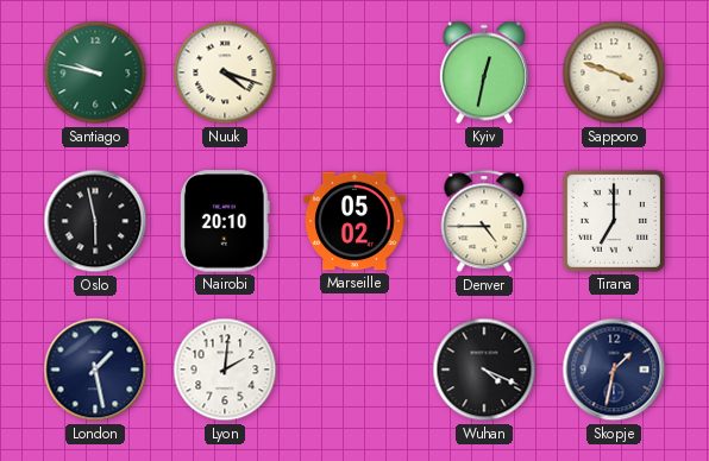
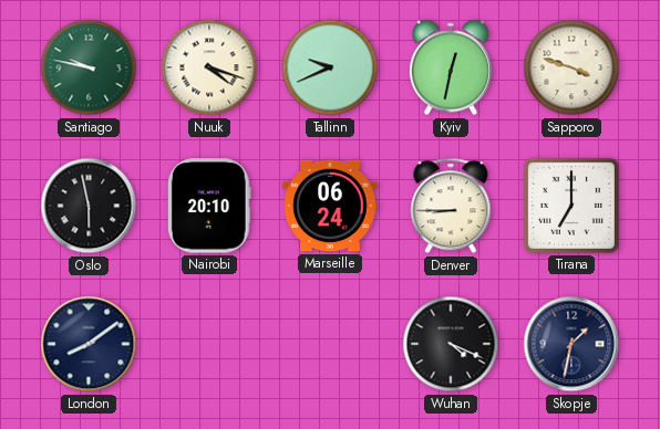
Tallinn: none -> 9:41
Marseille: 05:02 -> 06:24
Denver: 4:45 -> 8:45
London: 1:28 -> 8:09
Lyon: 2:01 -> none
